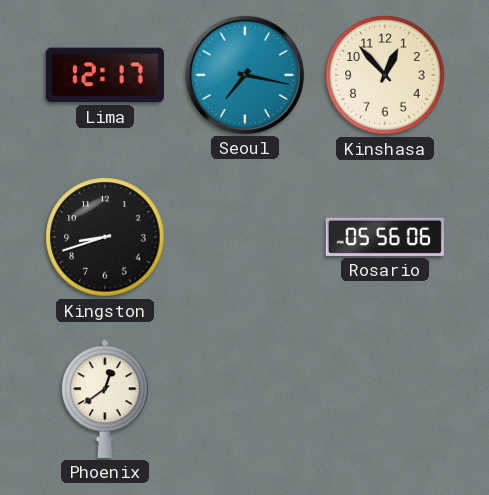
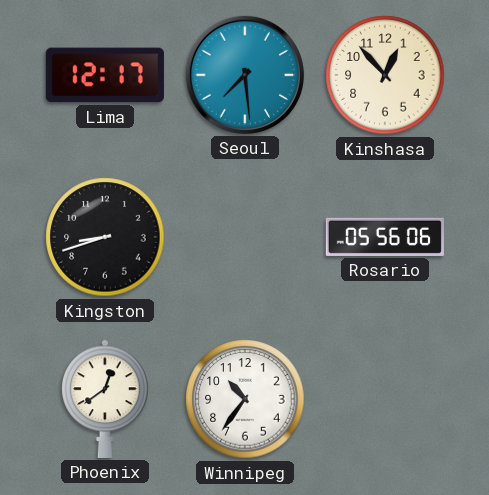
Seoul: 7:17 -> 7:29
Winnipeg: none -> 10:36
